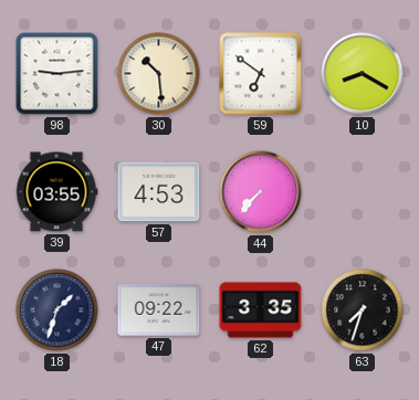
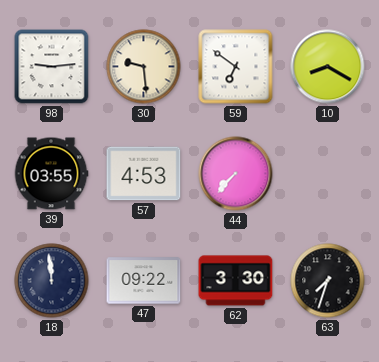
30: 10:29 -> 9:29
18: 1:33 -> 11:59
62: 3:35 -> 3:30
